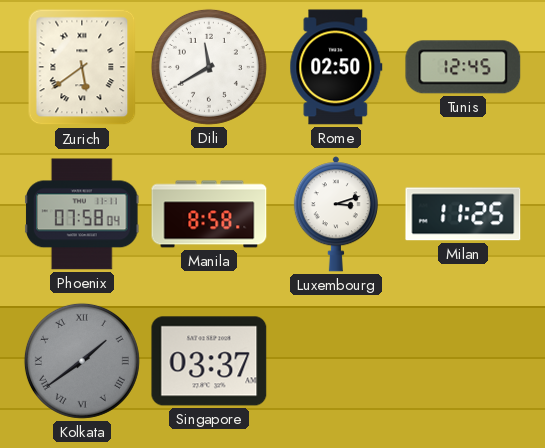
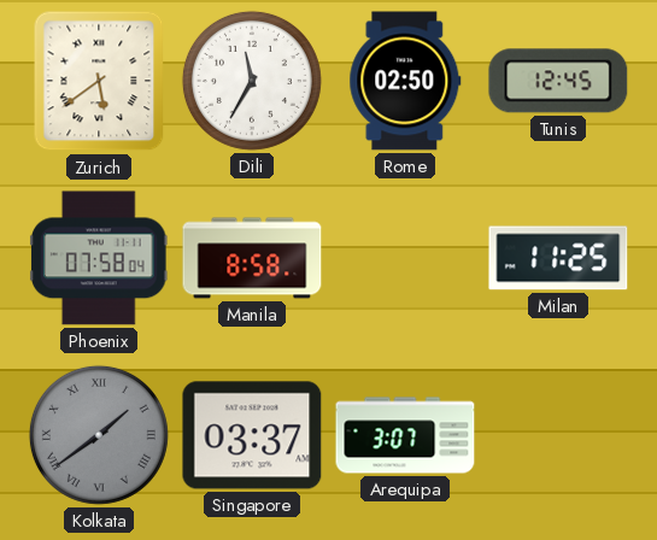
Dili: 11:40 -> 11:35
Luxembourg: 3:12 -> none
Arequipa: none -> 3:07
